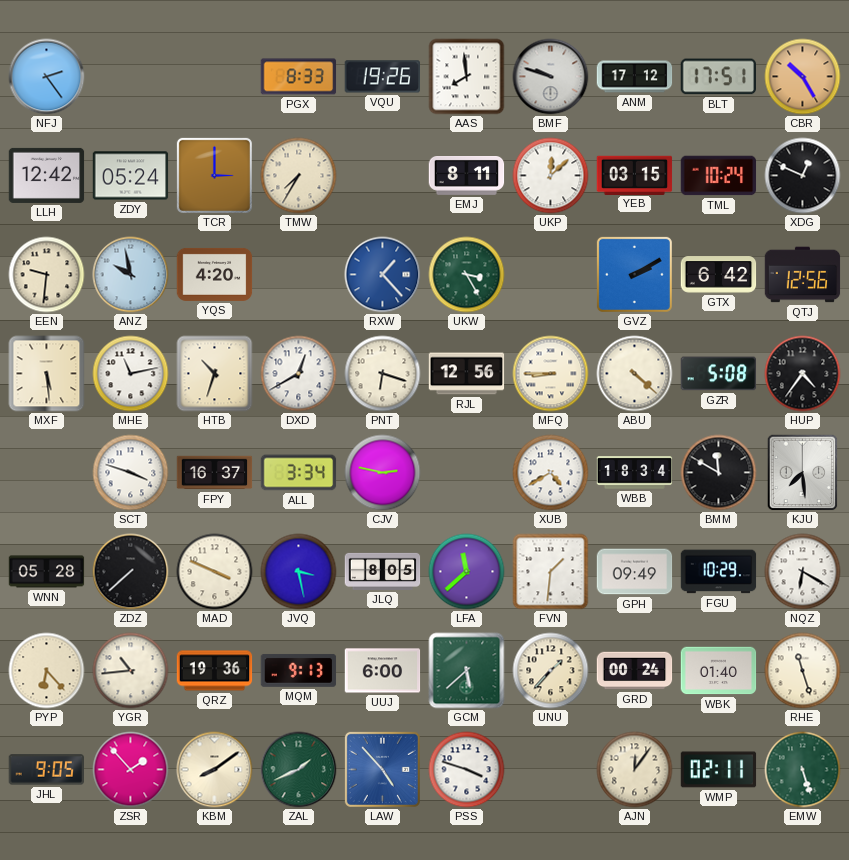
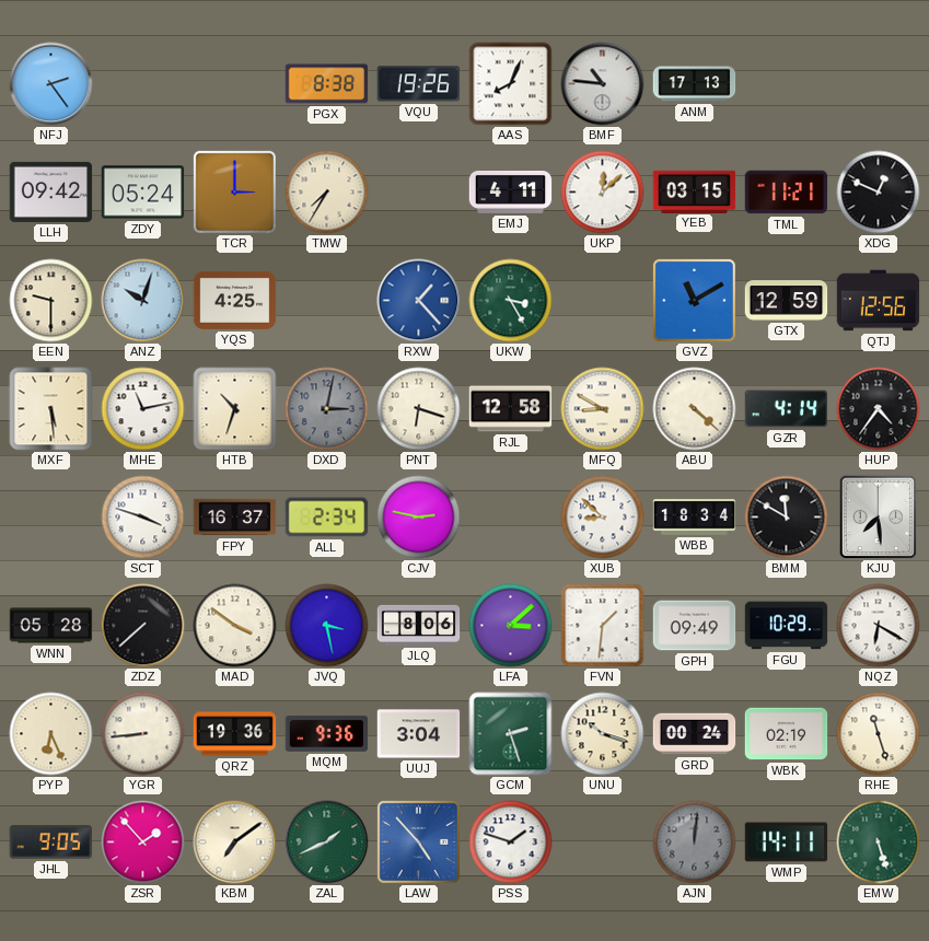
PGX: 8:33 -> 8:38
AAS: 7:59 -> 8:04
BMF: 9:48 -> 10:46
ANM: 17:12 -> 17:13
BLT: 17:51 -> none
CBR: 10:25 -> none
LLH: 12:42 -> 09:42
EMJ: 8:11 -> 4:11
TML: 10:24 -> 11:21
EEN: 9:31 -> 9:30
ANZ: 9:58 -> 10:03
YQS: 4:20 -> 4:25
GVZ: 2:10 -> 11:10
GTX: 6:42 -> 12:59
DXD: 12:40 -> 3:02
DXD dial: white -> grey
RJL: 12:56 -> 12:58
MFQ: 8:45 -> 8:50
GZR: 5:08 -> 4:14
ALL: 3:34 -> 2:34
XUB: 4:40 -> 8:52
MAD: 3:49 -> 3:51
JLQ: 8:05 -> 8:06
LFA: 11:38 -> 3:08
PYP: 6:23 -> 6:26
YGR: 10:44 -> 8:44
MQM: 9:13 -> 9:36
UUJ: 6:00 -> 3:04
GCM: 5:38 -> 2:27
UNU: 1:37 -> 10:18
WBK: 01:40 -> 02:19
KBM: 8:09 -> 7:09
PSS: 3:48 -> 1:48
AJN: 12:06 -> 12:01
AJN dial: cream -> grey
WMP: 02:11 -> 14:11
